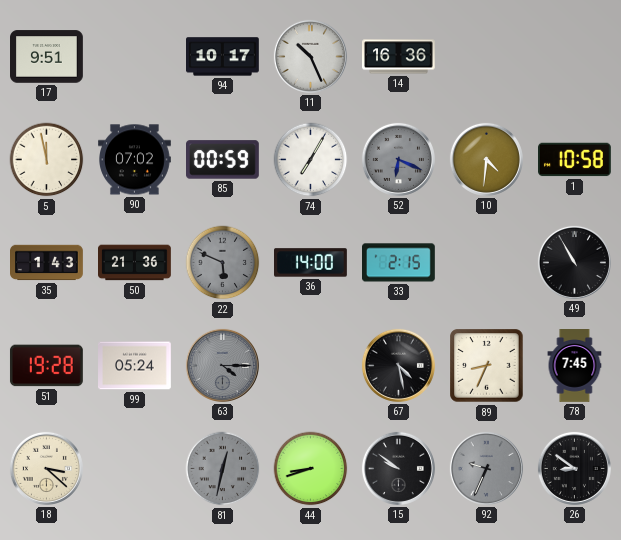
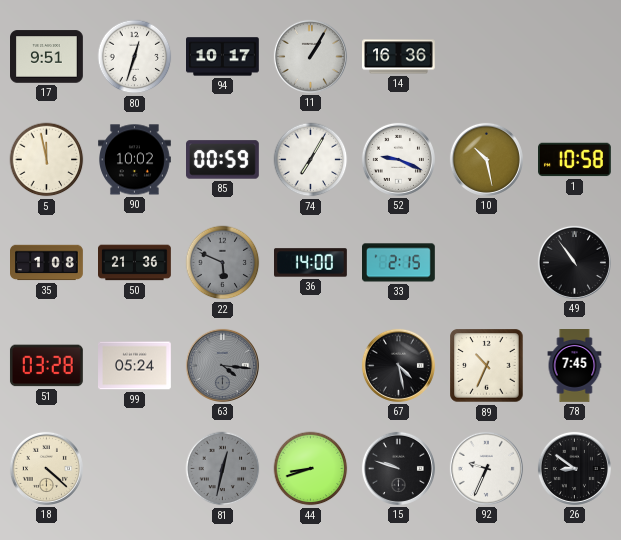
80: none -> 12:33
11: 10:26 -> 1:05
90: 07:02 -> 10:02
52: 6:19 -> 9:19
52 dial: grey -> white
10: 4:31 -> 10:28
35: 1:43 -> 1:08
49: 10:55 -> 10:54
51: 19:28 -> 03:28
63: 4:15 -> 4:16
89: 8:34 -> 10:34
18: 3:22 -> 4:22
15: 9:51 -> 9:48
92 dial: grey -> white
